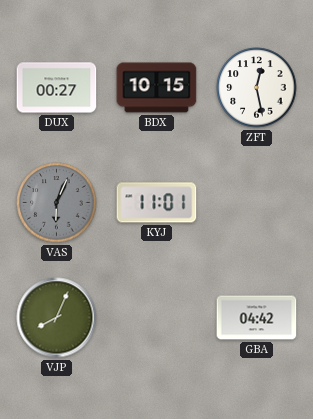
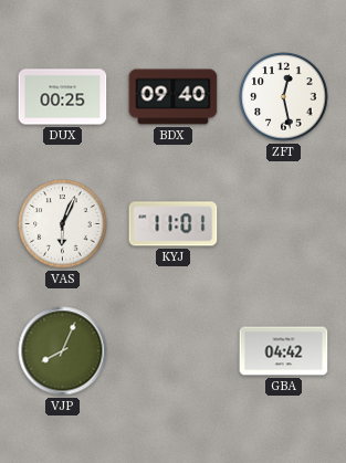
DUX: 00:27 -> 00:25
BDX: 10:15 -> 09:40
VAS dial: grey -> white
